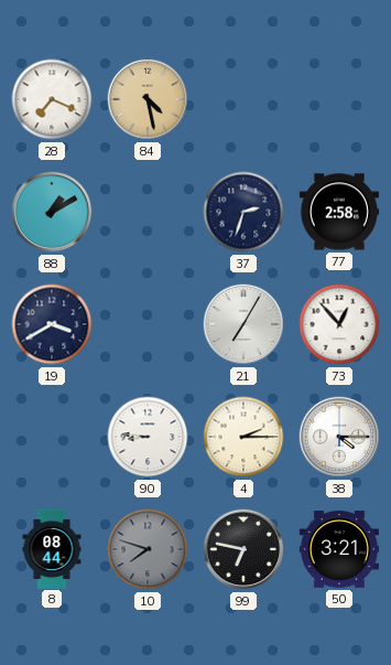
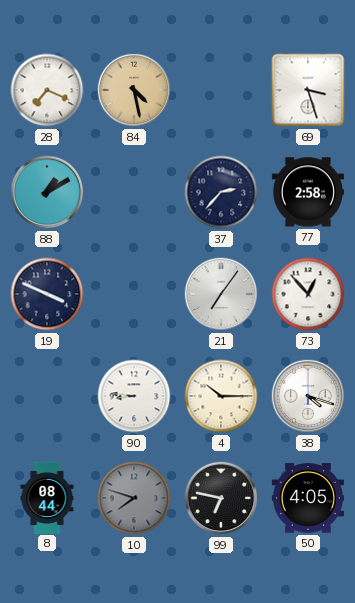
69: none -> 3:27
37: 2:33 -> 2:37
19: 3:40 -> 3:49
21: 7:05 -> 7:06
4: 2:15 -> 10:15
38: 4:15 -> 4:18
50: 3:21 -> 4:05
